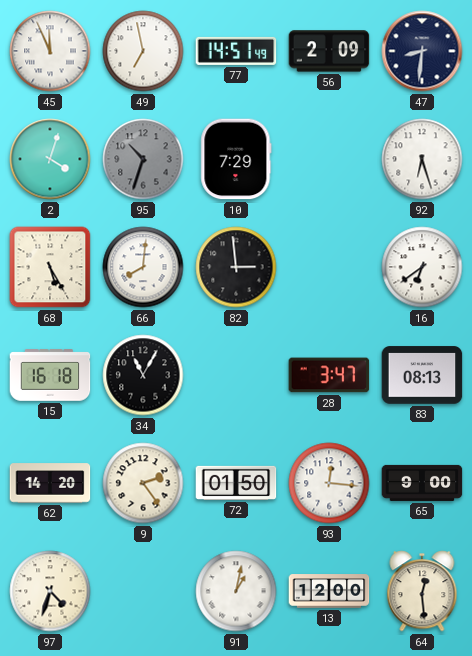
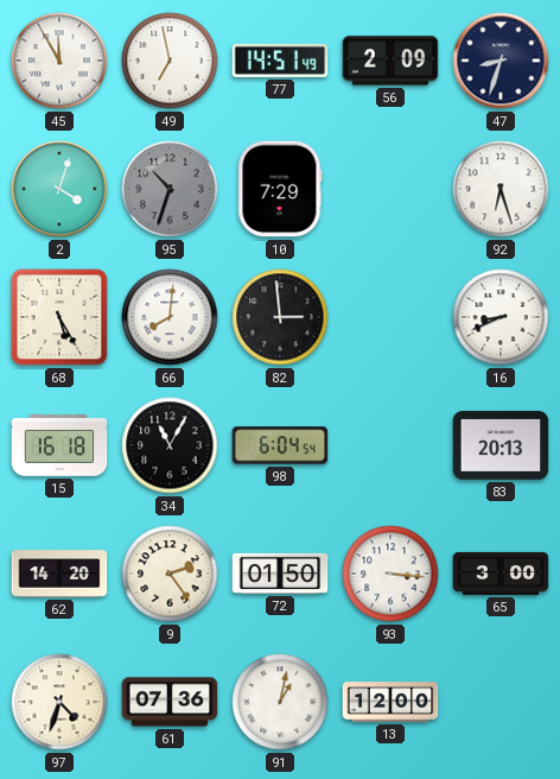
45: 11:56 -> 11:55
47: 8:31 -> 8:33
16: 6:39 -> 8:41
98: none -> 6:04
28: 3:47 -> none
83: 08:13 -> 20:13
93: 12:16 -> 3:16
65: 9:00 -> 3:00
61: none -> 07:36
64: 12:29 -> none
